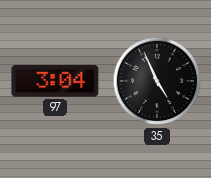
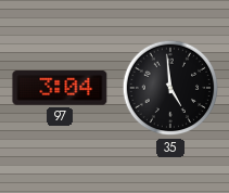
35: 4:56 -> 4:59
